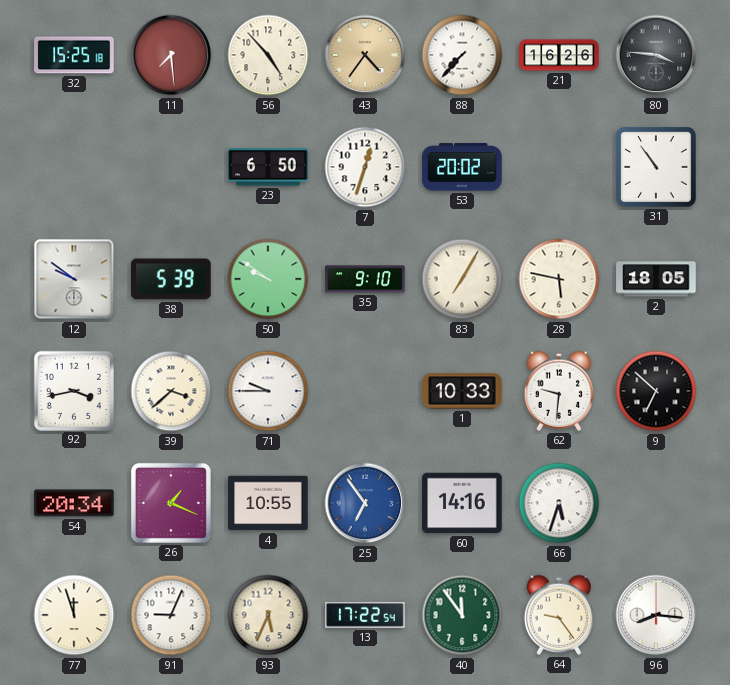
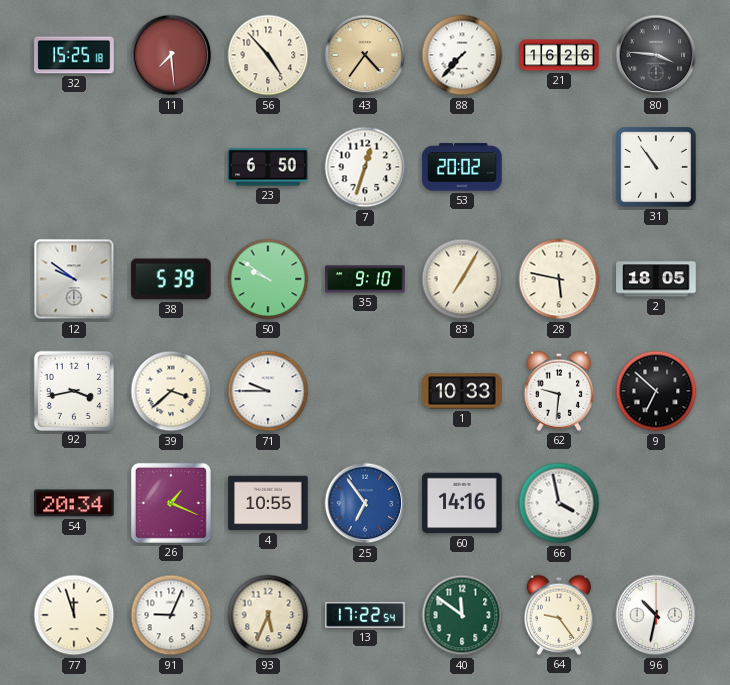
66: 5:33 -> 3:58
40: 11:54 -> 11:51
96: 8:16 -> 10:32
